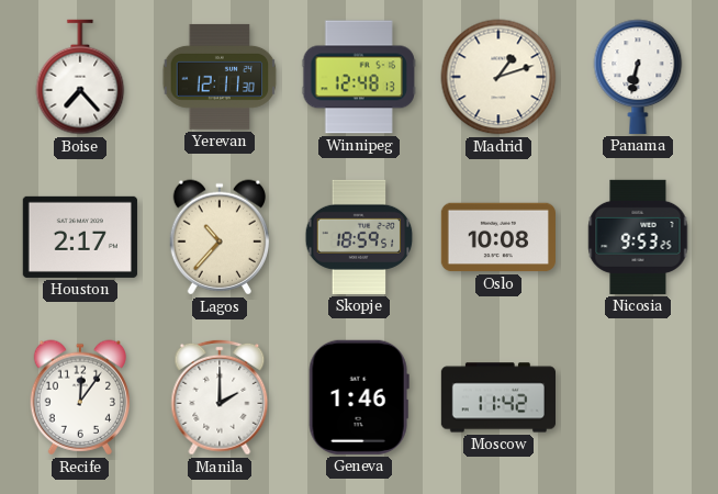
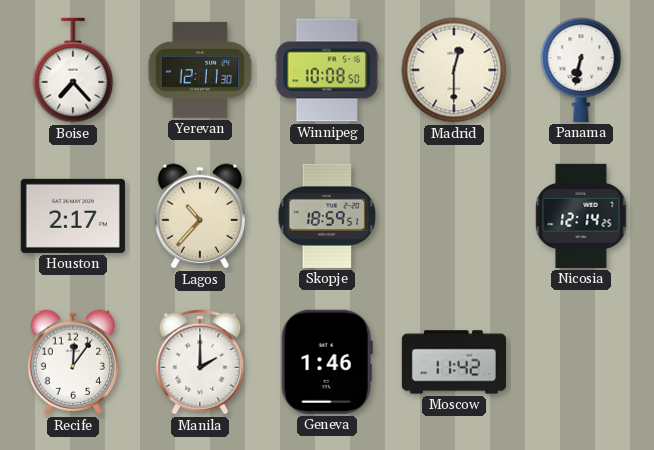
Winnipeg: 12:48 -> 10:08
Madrid: 1:12 -> 12:30
Oslo: 10:08 -> none
Nicosia: 9:53 -> 12:14
